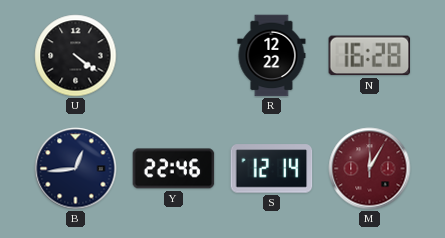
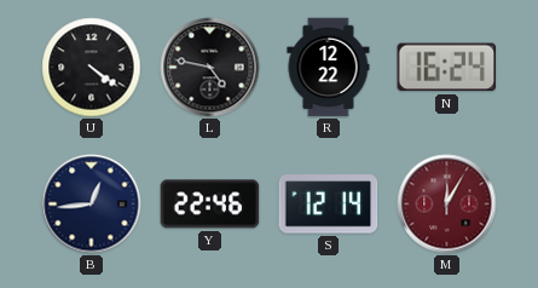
L: none -> 4:47
N: 16:28 -> 16:24
